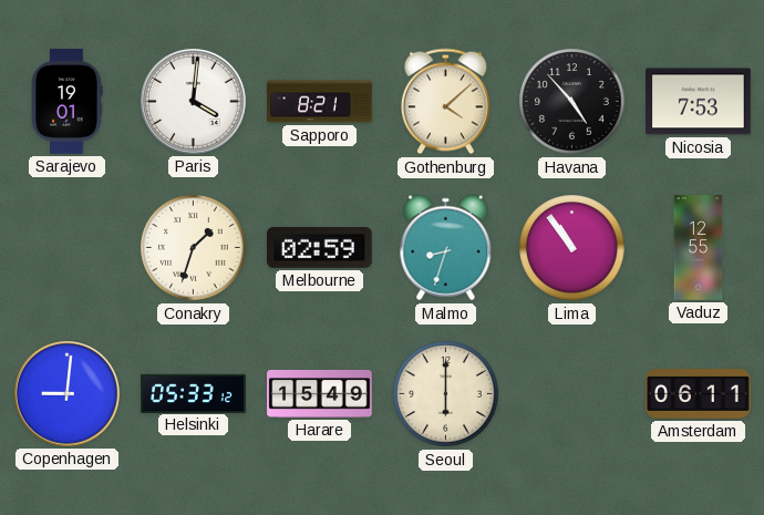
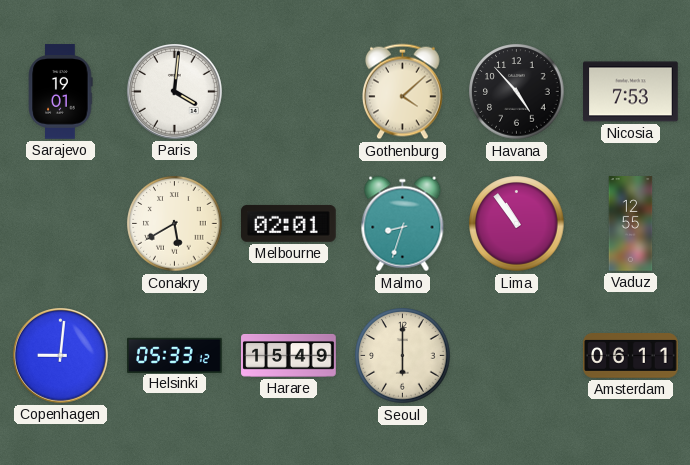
Sapporo: 8:21 -> none
Conakry: 1:33 -> 5:40
Melbourne: 02:59 -> 02:01
